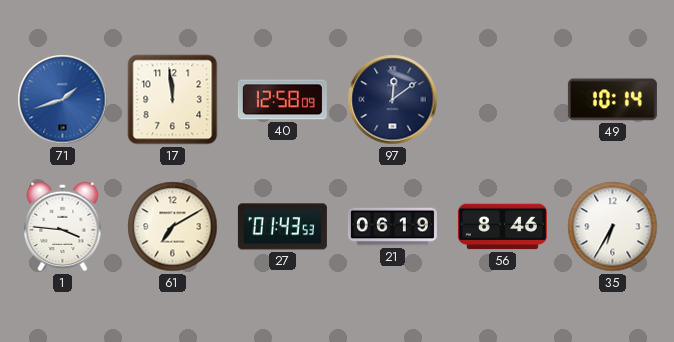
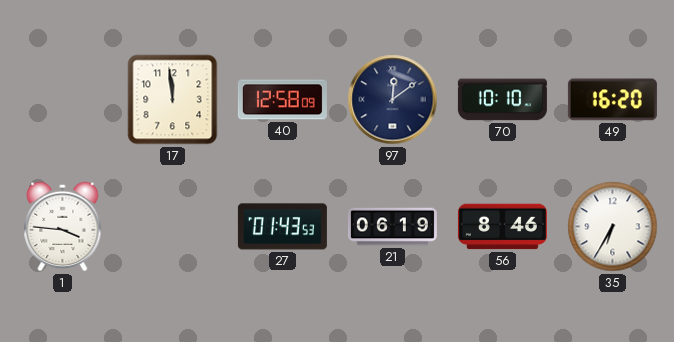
71: 1:42 -> none
70: none -> 10:10
49: 10:14 -> 16:20
61: 7:10 -> none
